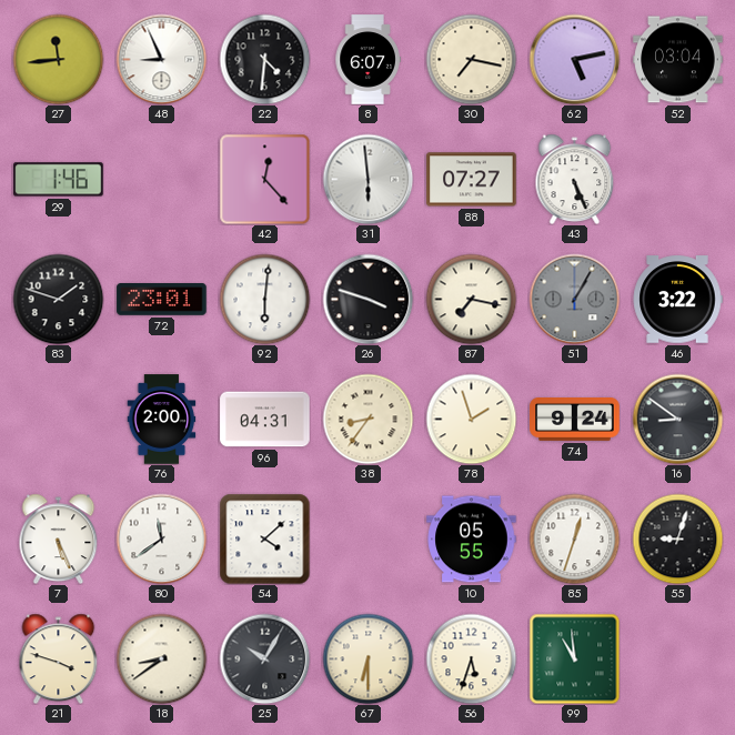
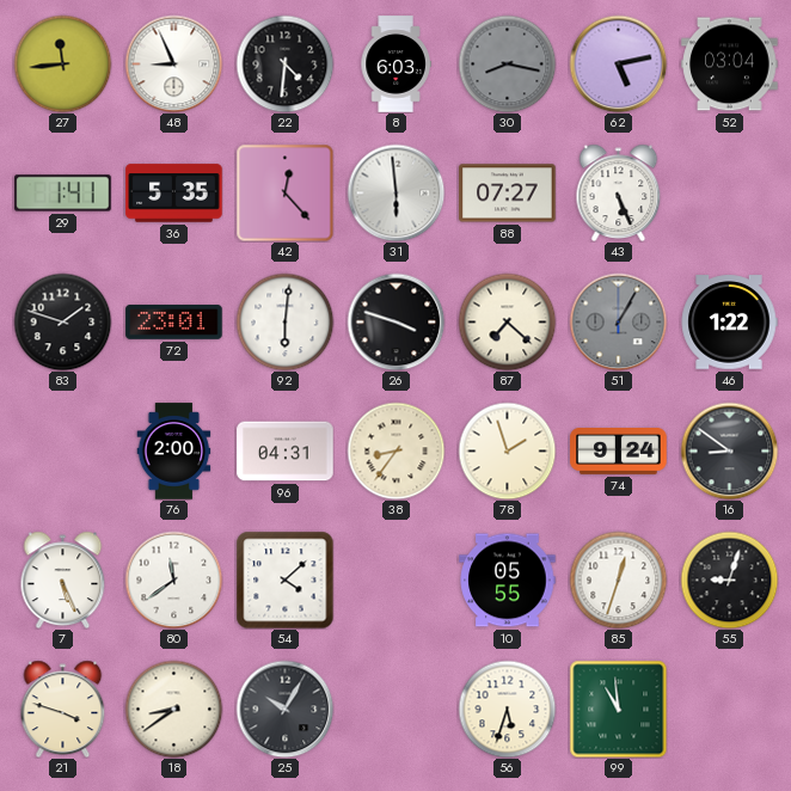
8: 6:07 -> 6:03
30: 7:17 -> 8:17
30 dial: cream -> grey
29: 1:46 -> 1:41
36: none -> 5:35
87: 7:17 -> 7:22
46: 3:22 -> 1:22
67: 6:30 -> none
